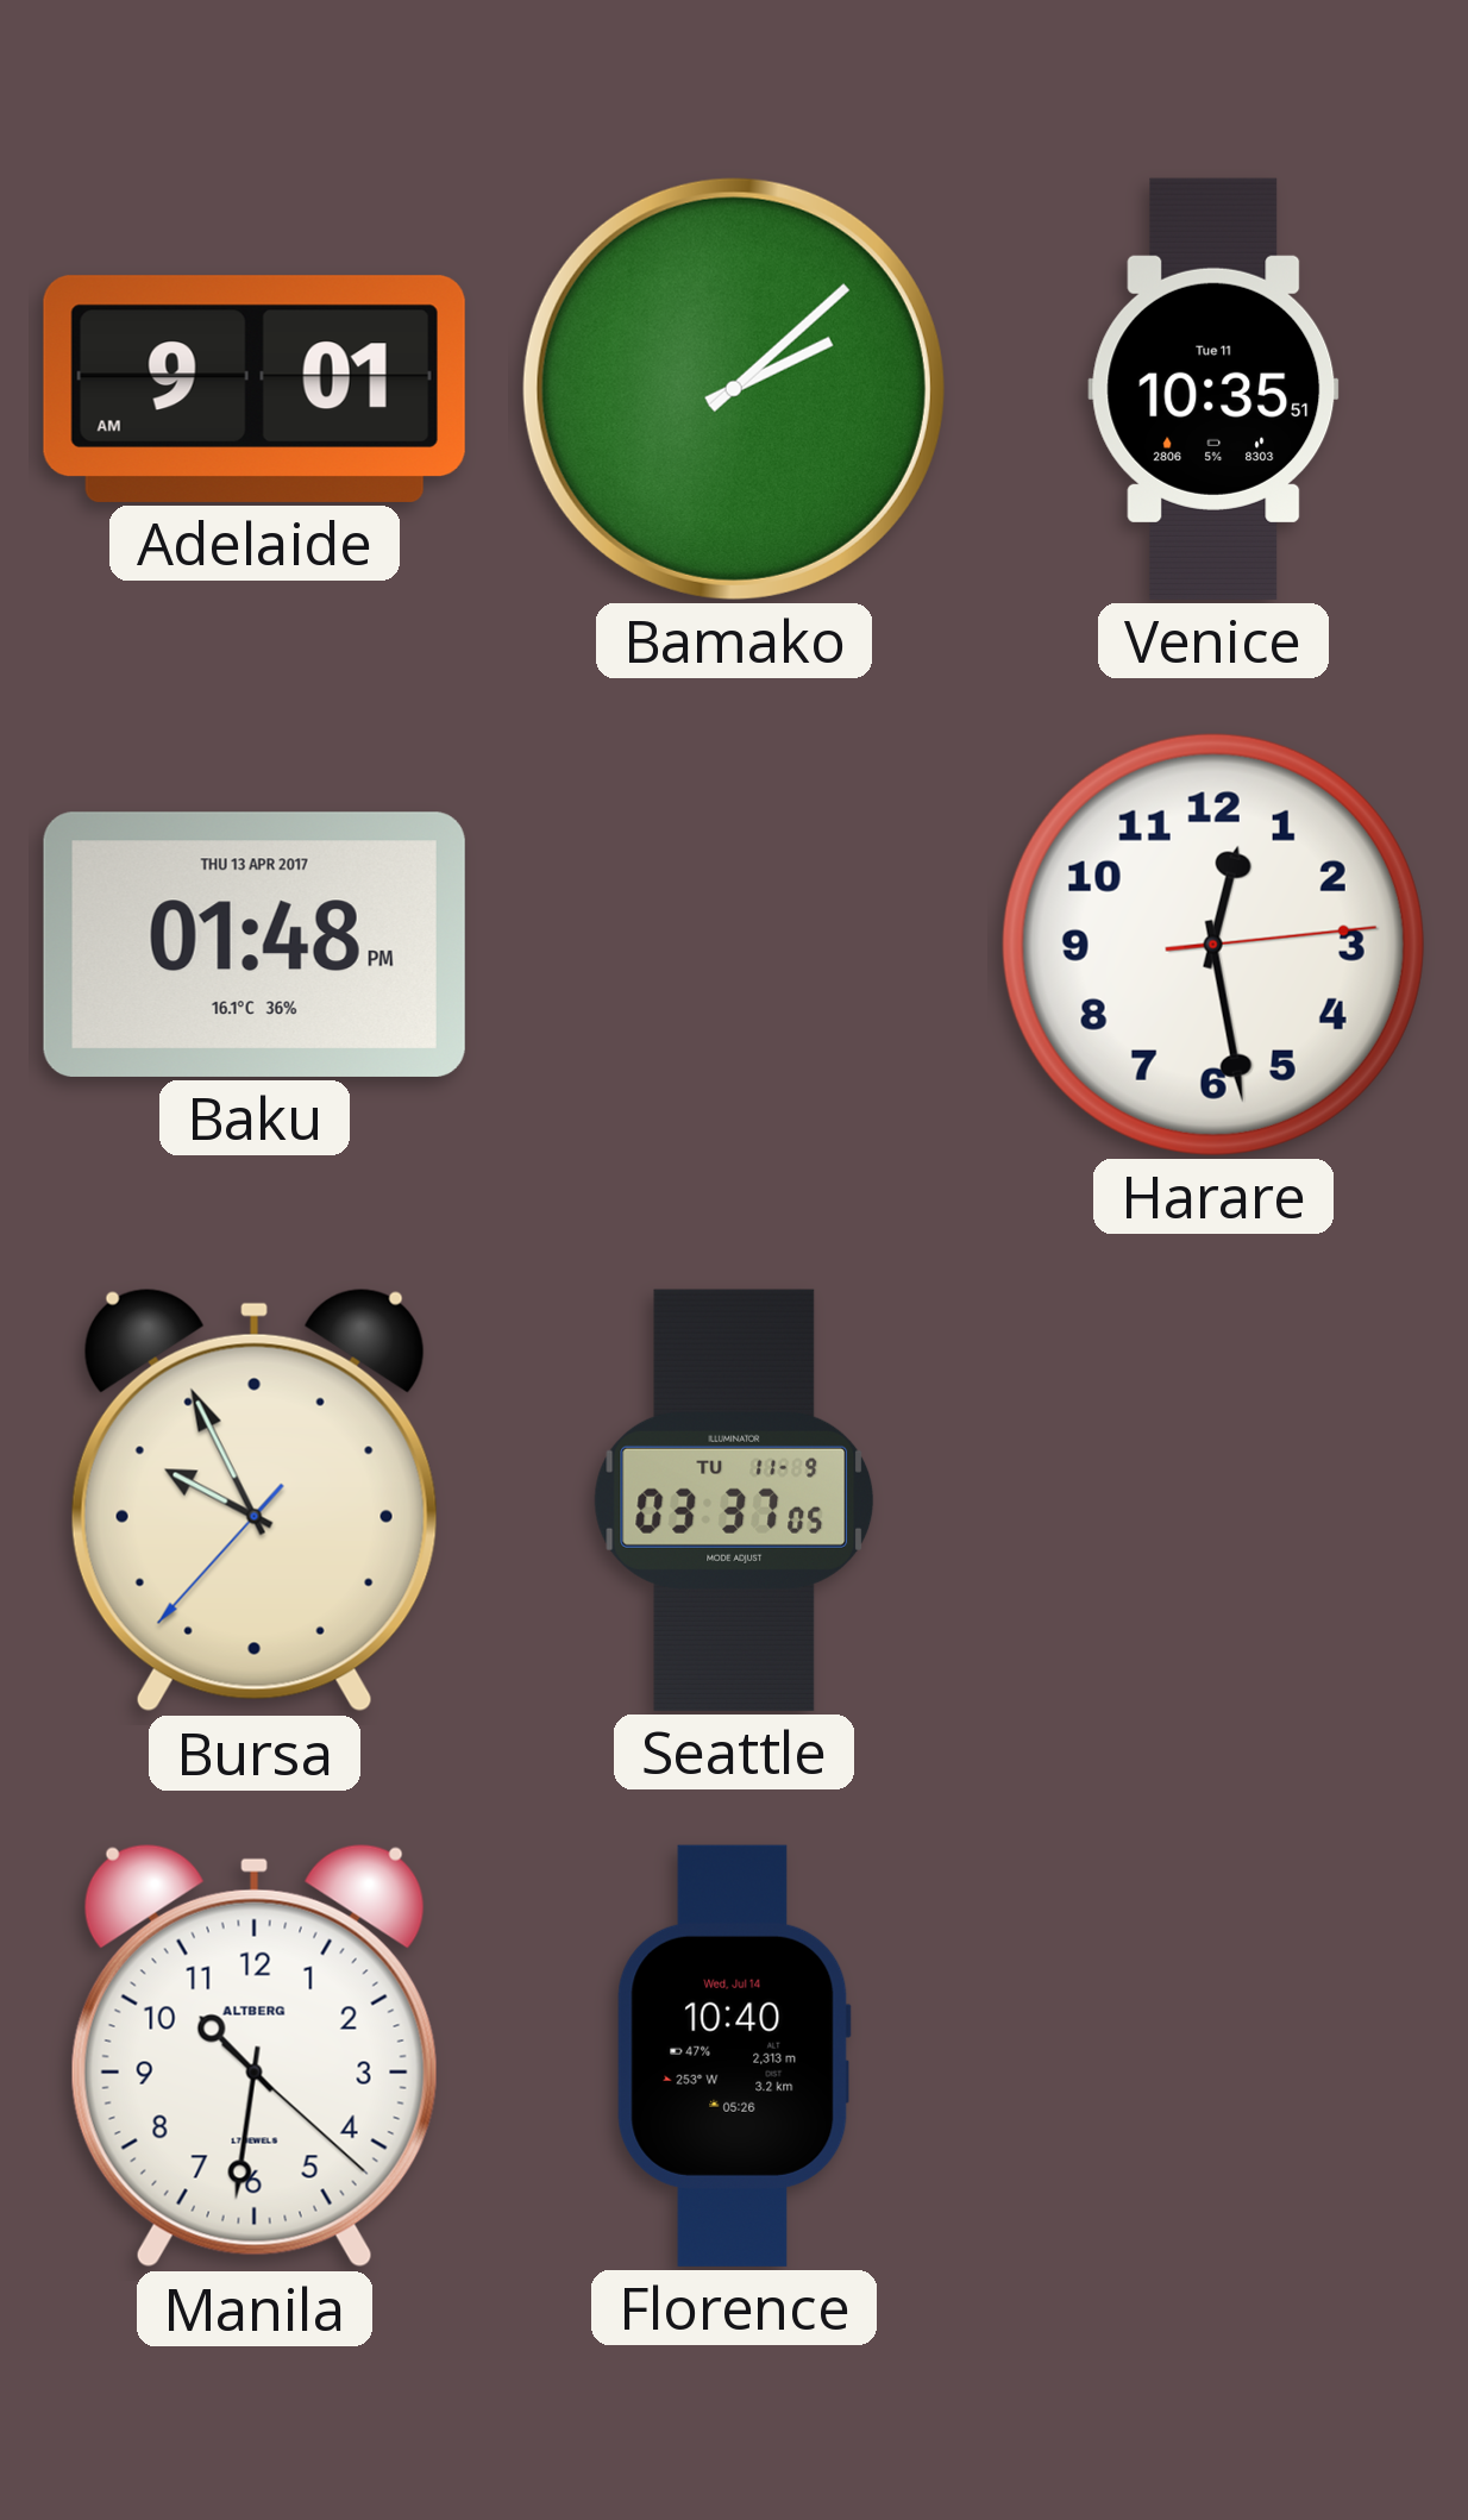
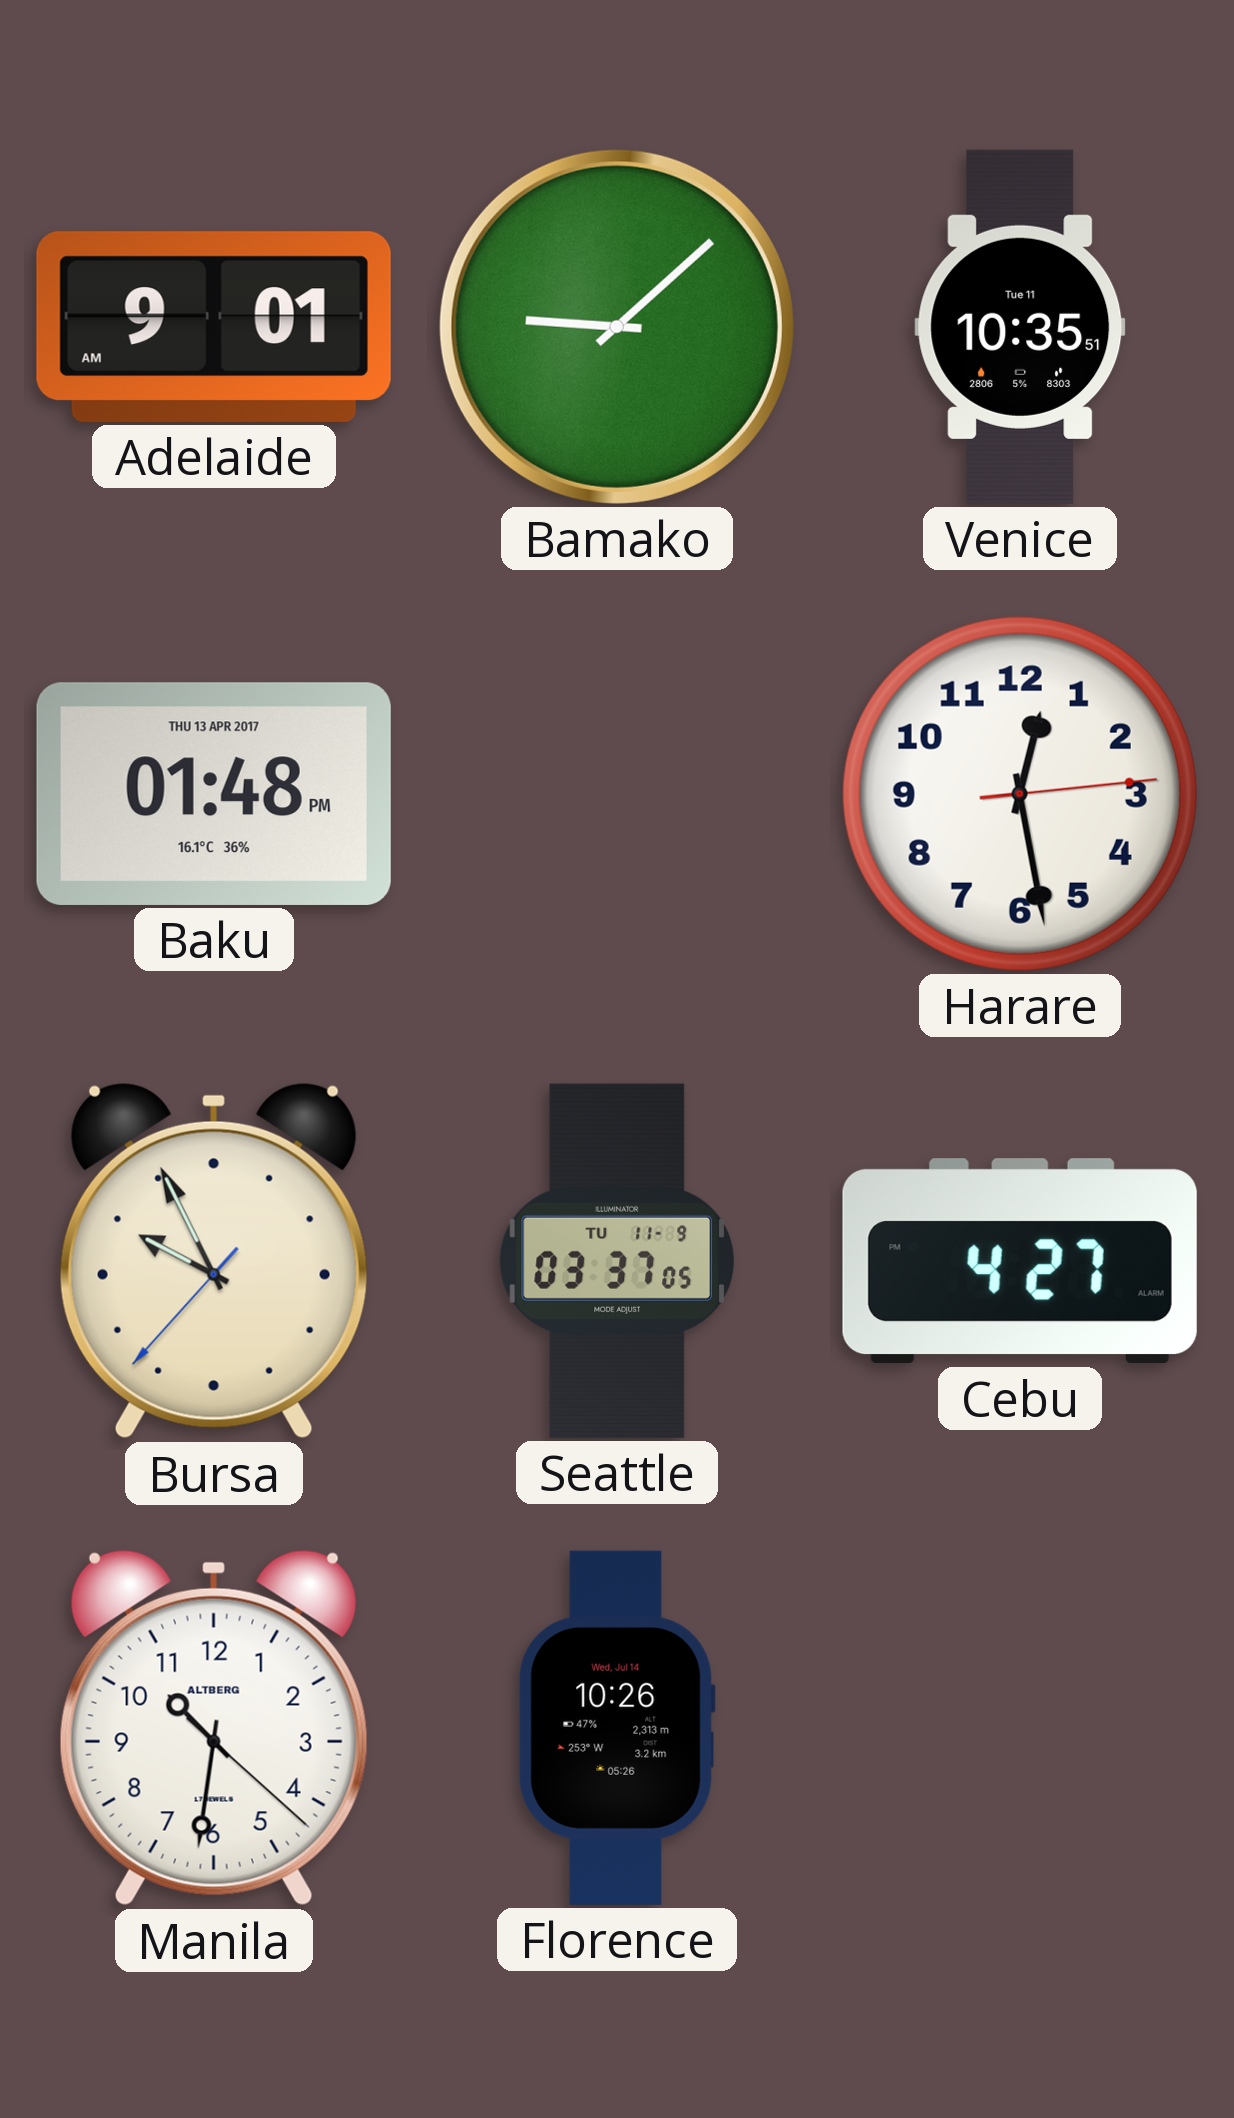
Bamako: 2:08 -> 9:08
Cebu: none -> 4:27
Florence: 10:40 -> 10:26
